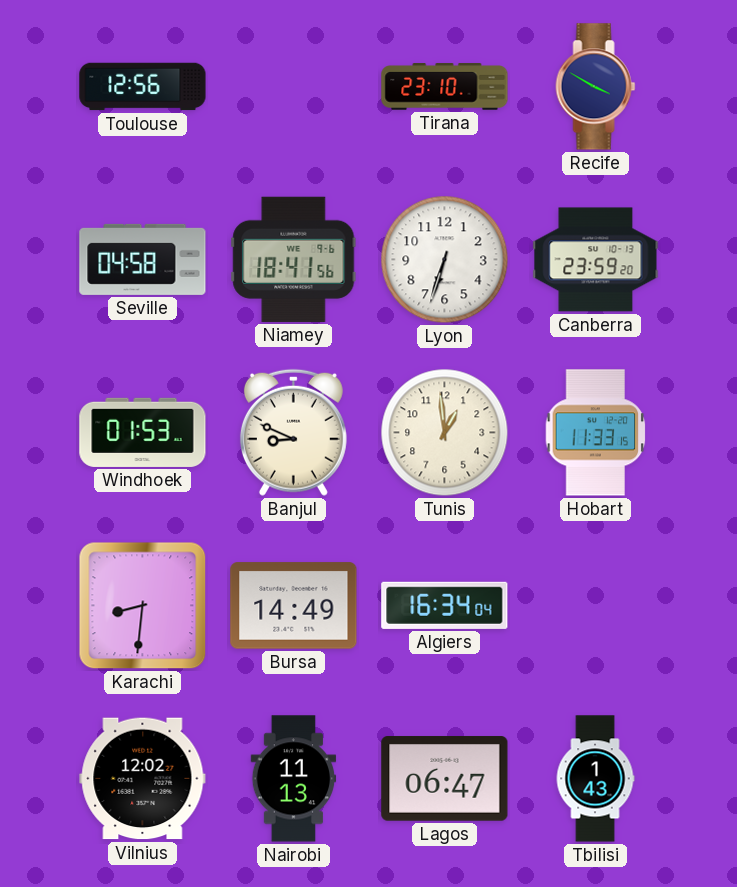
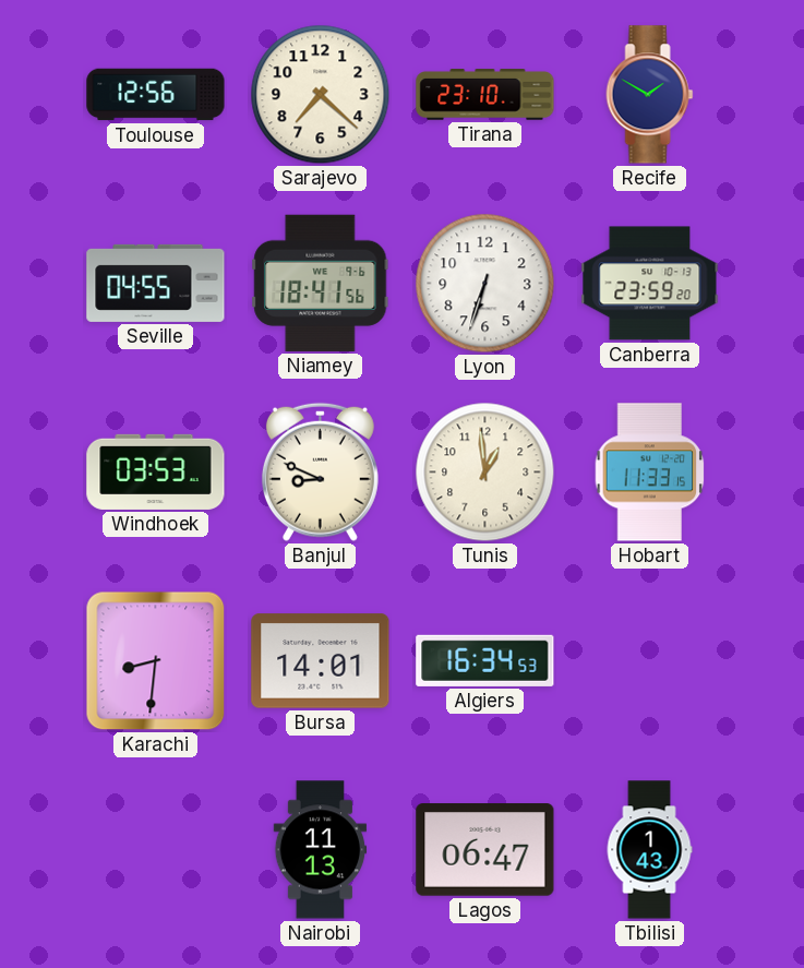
Sarajevo: none -> 7:22
Recife: 3:50 -> 1:50
Seville: 04:58 -> 04:55
Windhoek: 01:53 -> 03:53
Bursa: 14:49 -> 14:01
Algiers: 16:34:04 -> 16:34:53
Vilnius: 12:02 -> none
